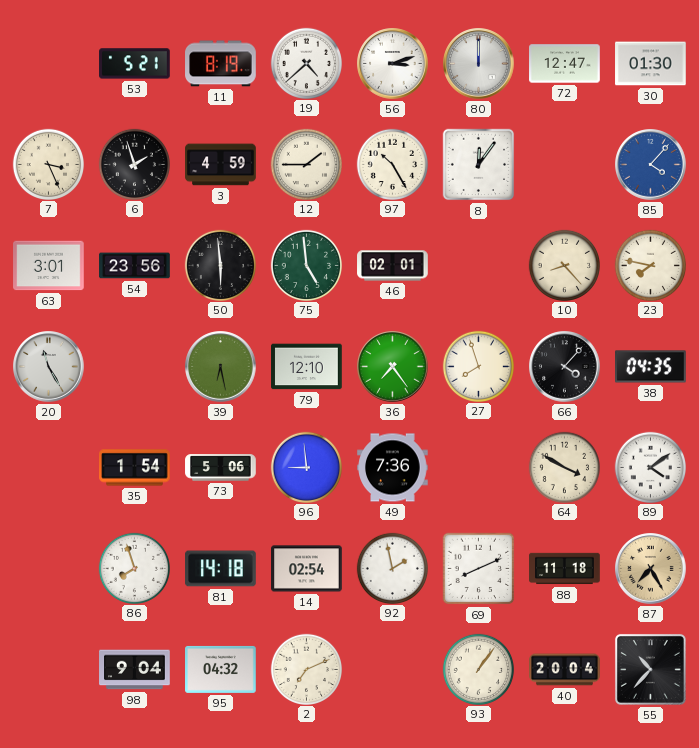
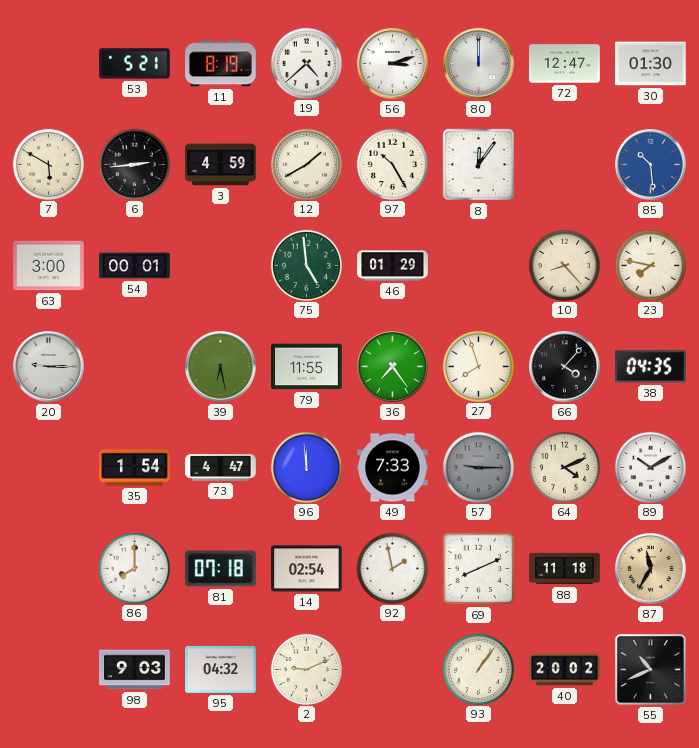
7: 3:26 -> 5:50
6: 1:57 -> 2:44
12: 1:45 -> 1:40
85: 4:07 -> 10:29
63: 3:01 -> 3:00
54: 23:56 -> 00:01
50: 5:59 -> none
46: 02:01 -> 01:29
20: 11:25 -> 9:15
79: 12:10 -> 11:55
73: 5:06 -> 4:47
96: 8:59 -> 11:59
49: 7:36 -> 7:33
57: none -> 9:15
64: 3:50 -> 4:11
89: 4:09 -> 10:10
86: 7:57 -> 8:00
81: 14:18 -> 07:18
87: 7:25 -> 11:35
98: 9:04 -> 9:03
2: 7:11 -> 9:11
40: 20:04 -> 20:02
55: 10:37 -> 10:41
